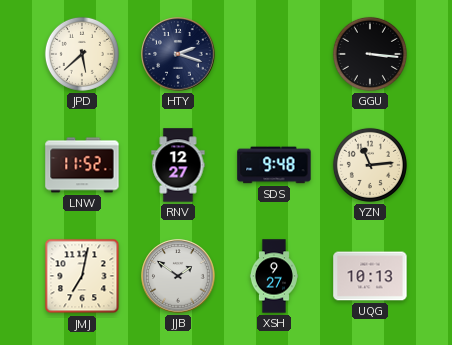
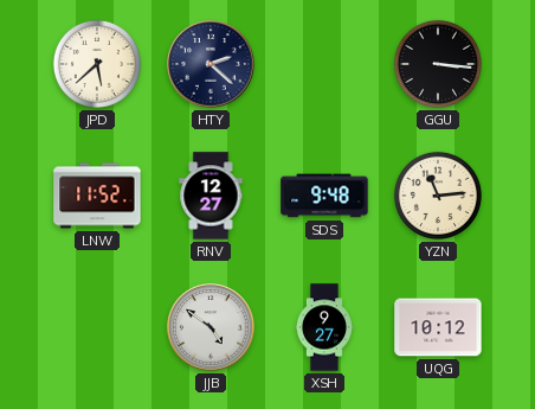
HTY: 2:18 -> 2:22
JMJ: 7:02 -> none
JJB: 1:51 -> 4:51
UQG: 10:13 -> 10:12
